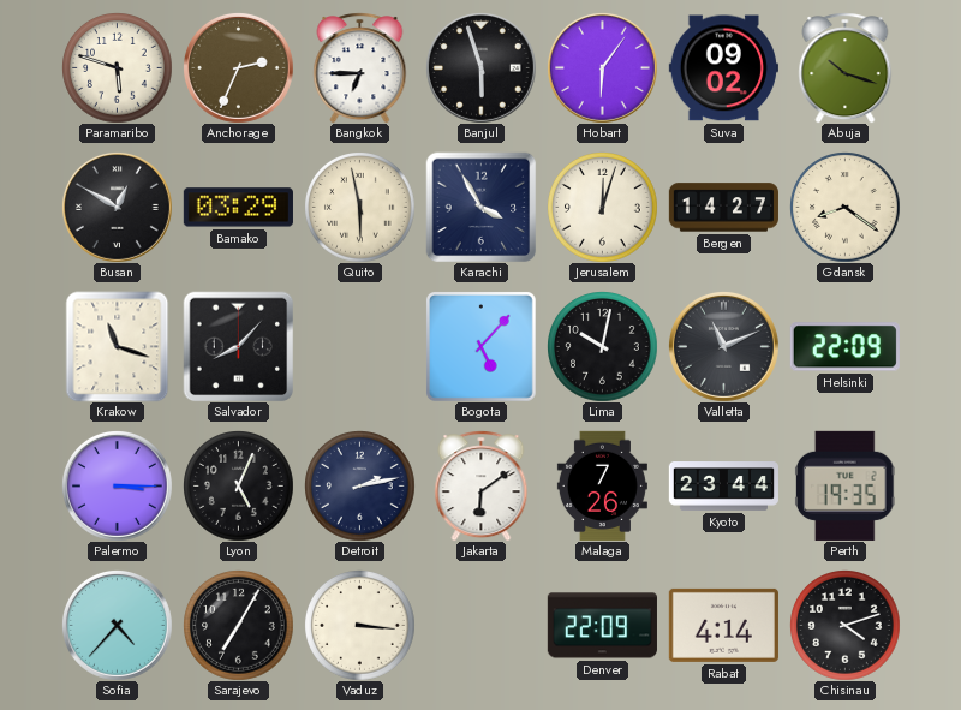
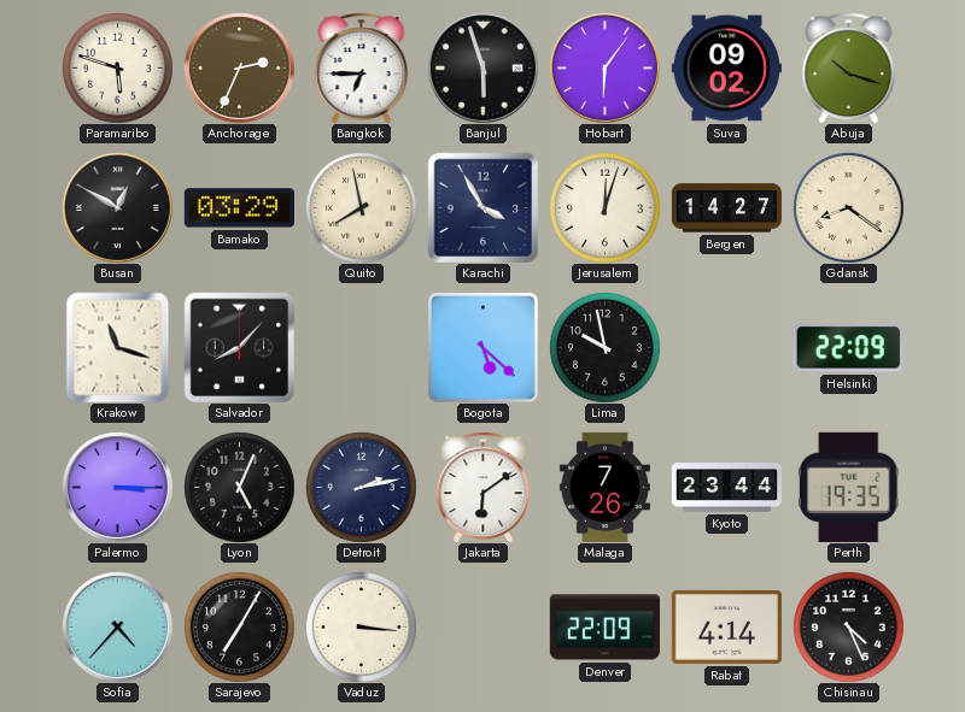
Quito: 5:58 -> 7:58
Bogota: 5:07 -> 5:22
Lima: 10:02 -> 9:58
Valletta: 11:11 -> none
Chisinau: 4:12 -> 4:26
